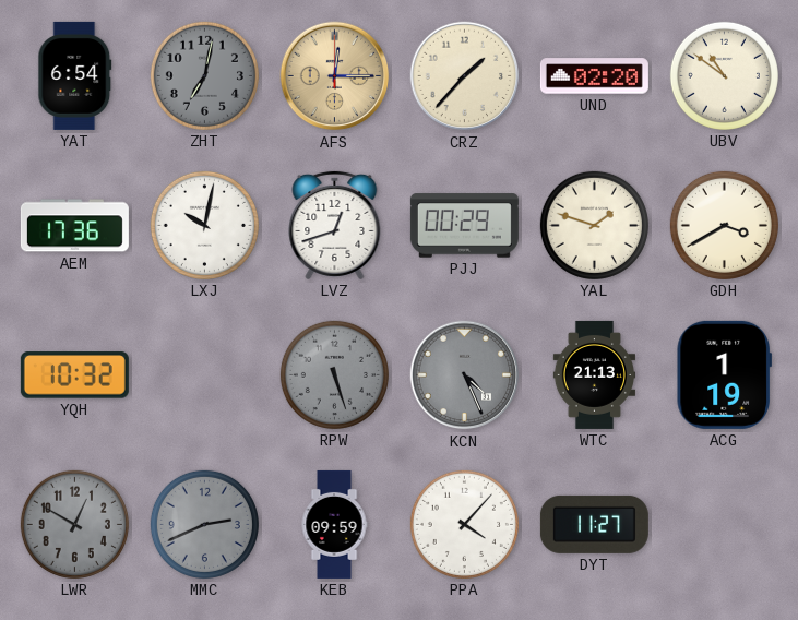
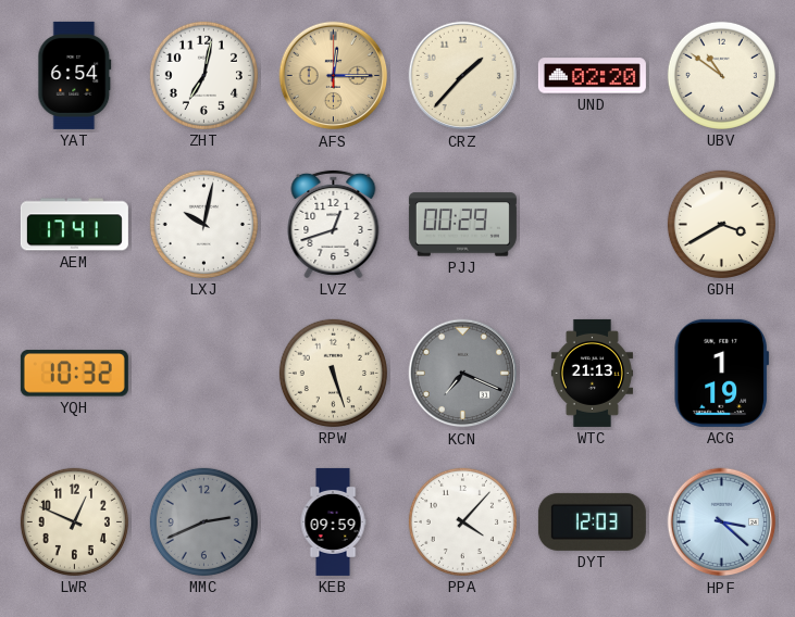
ZHT dial: grey -> white
AEM: 17:36 -> 17:41
YAL: 1:48 -> none
RPW dial: grey -> cream
KCN: 4:26 -> 7:19
LWR: 12:50 -> 12:49
LWR dial: grey -> cream
DYT: 11:27 -> 12:03
HPF: none -> 3:22
